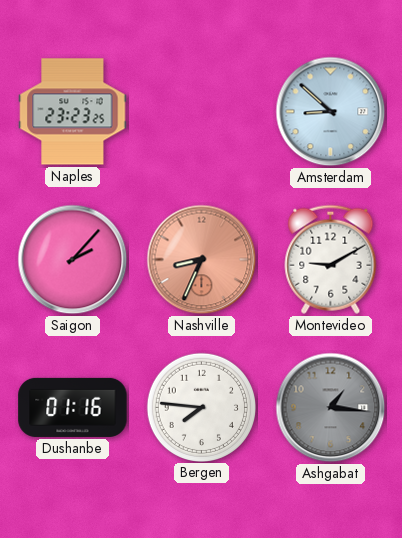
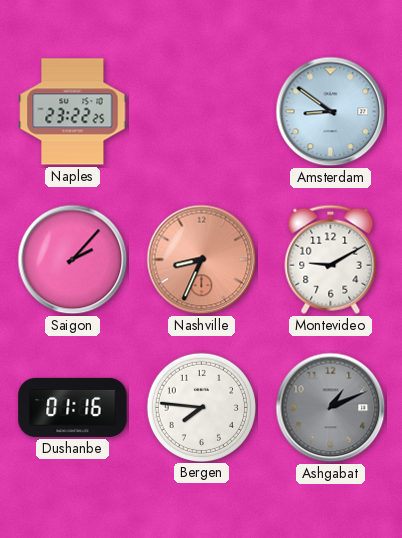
Naples: 23:23 -> 23:22
Amsterdam: 8:52 -> 8:51
Ashgabat: 1:16 -> 1:11
